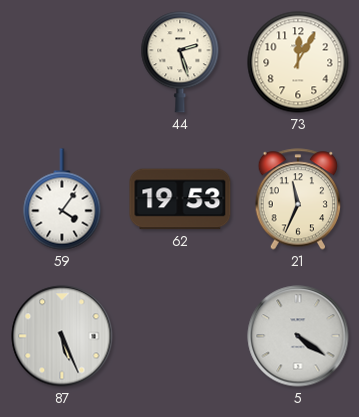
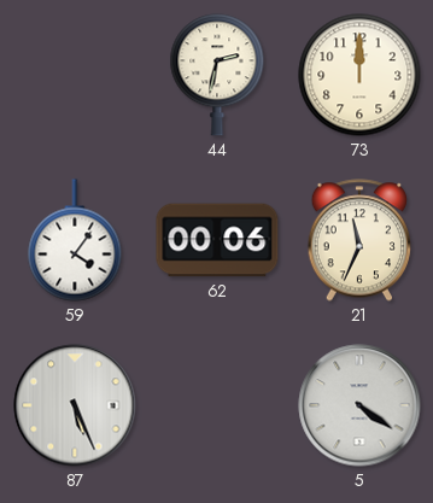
44: 2:27 -> 2:32
73: 12:05 -> 12:00
62: 19:53 -> 00:06
